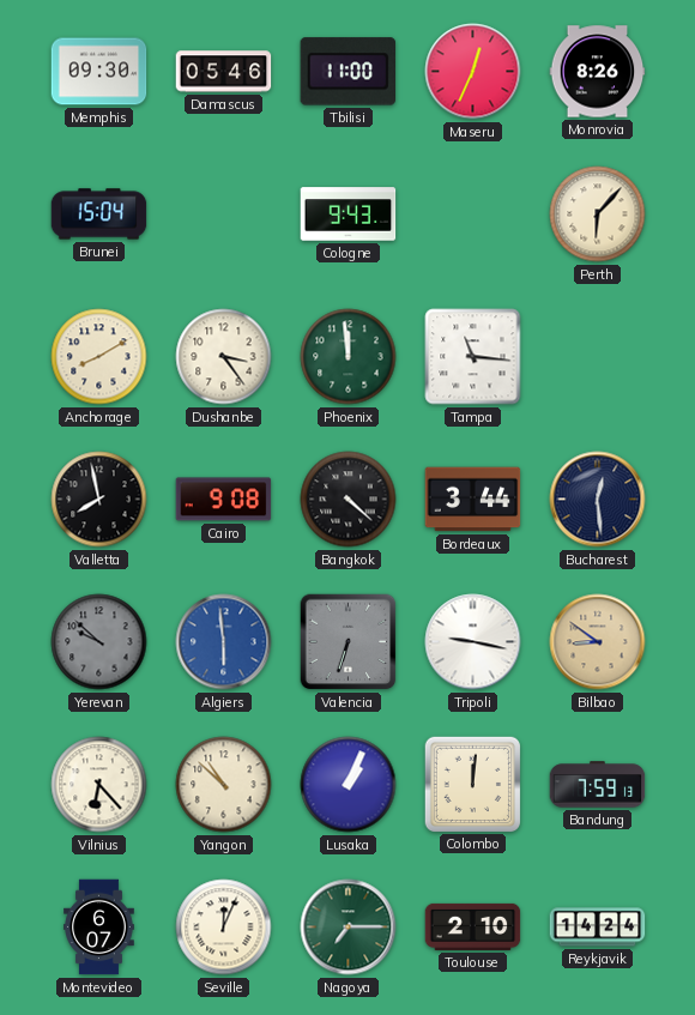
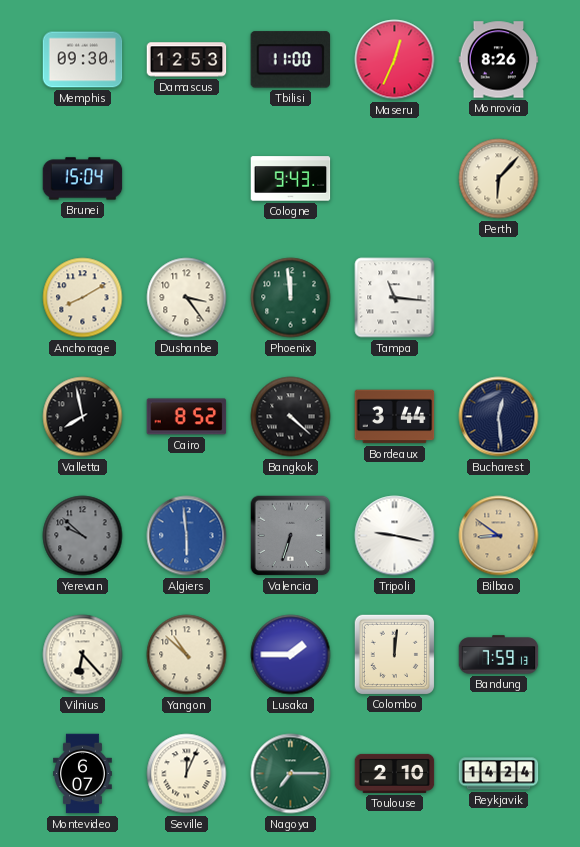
Damascus: 05:46 -> 12:53
Cairo: 9:08 -> 8:52
Lusaka: 1:04 -> 1:45
